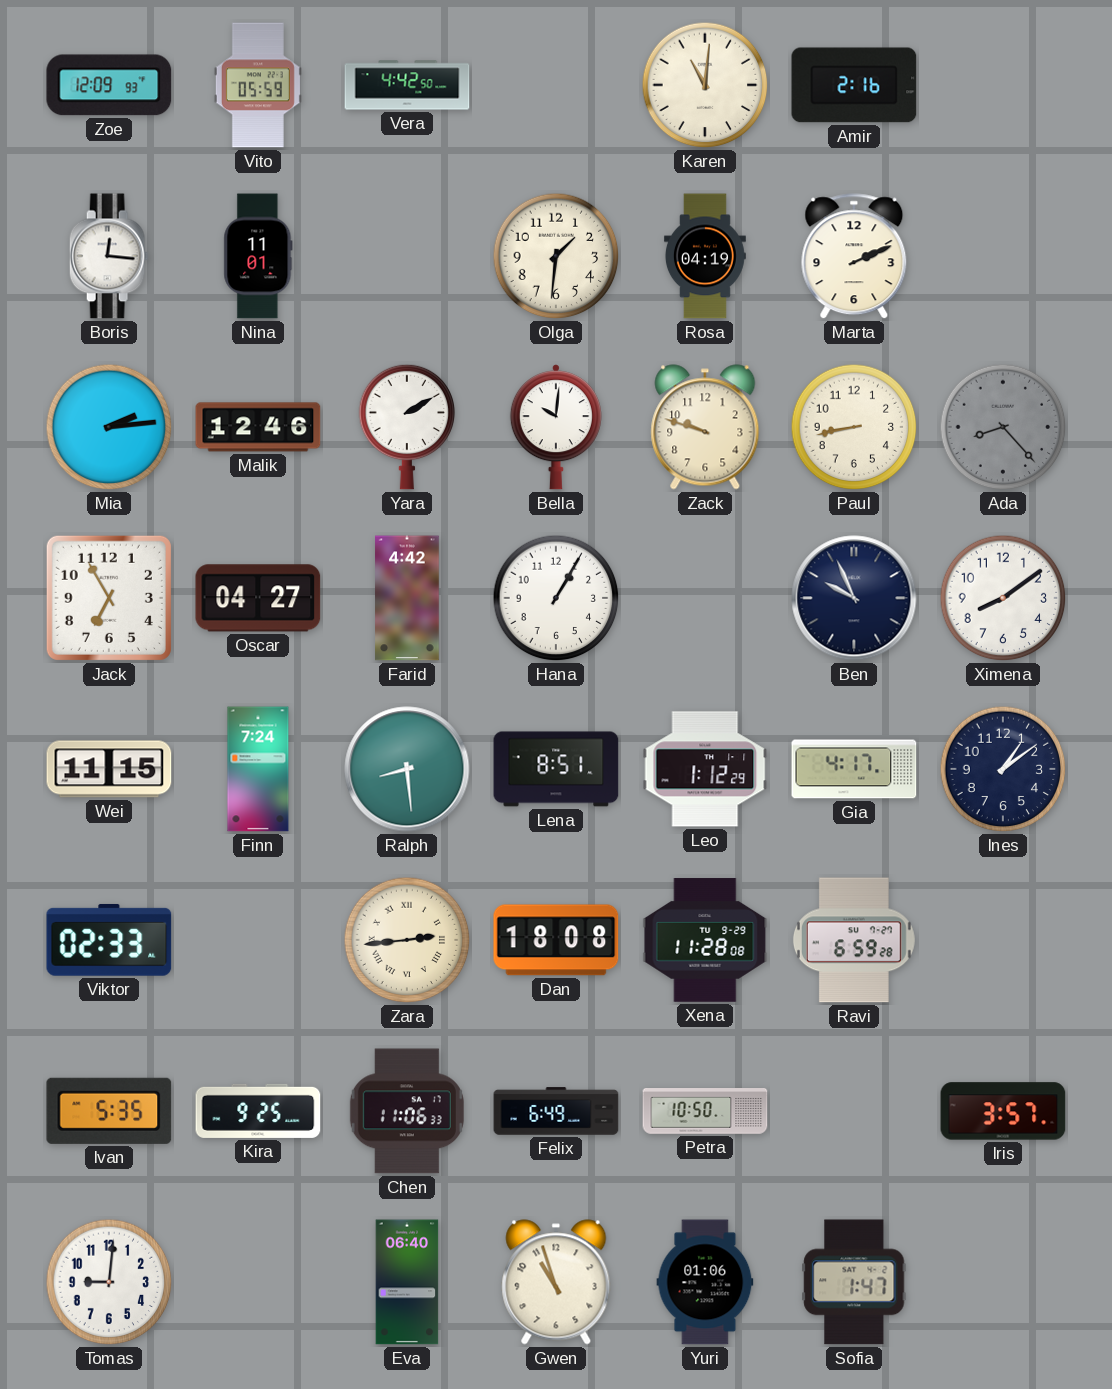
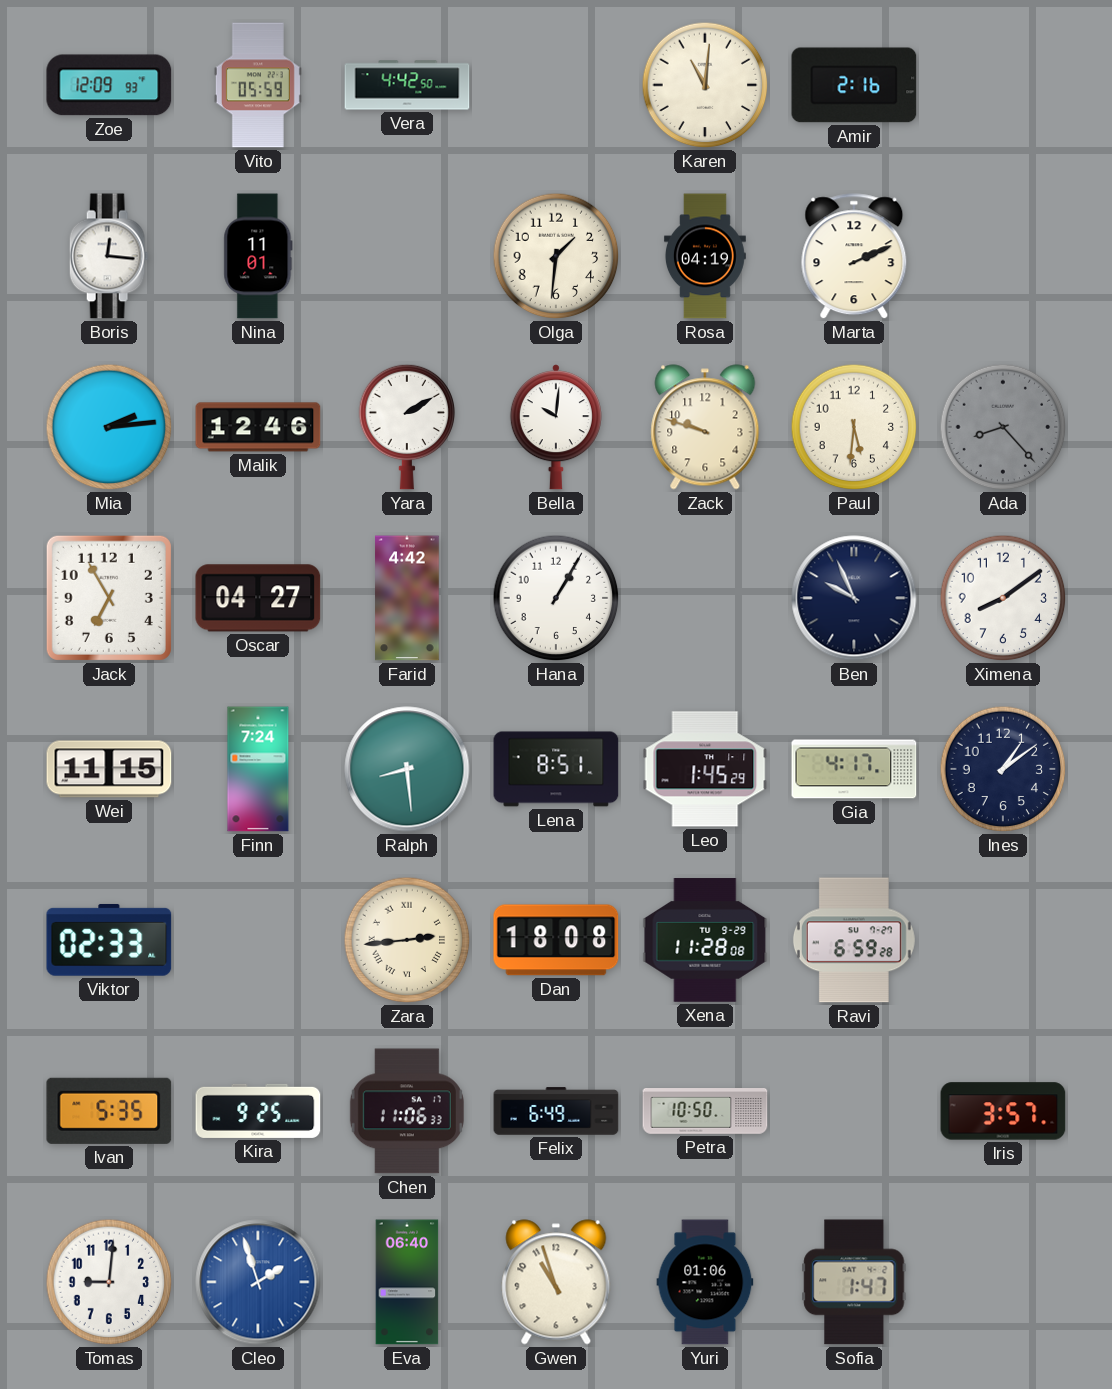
Paul: 8:43 -> 5:31
Leo: 1:12 -> 1:45
Cleo: none -> 1:57
